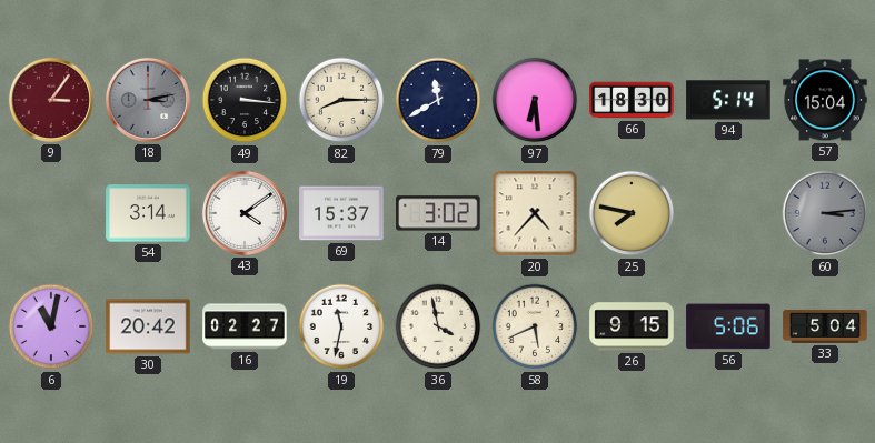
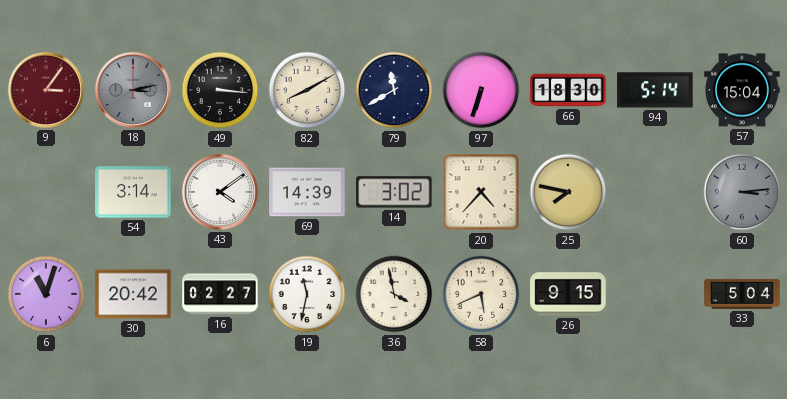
82: 8:15 -> 8:10
97: 6:29 -> 6:33
69: 15:37 -> 14:39
6: 11:02 -> 11:03
56: 5:06 -> none
